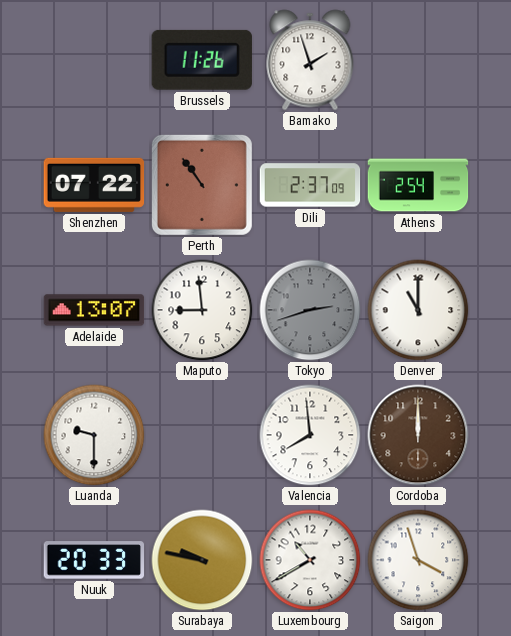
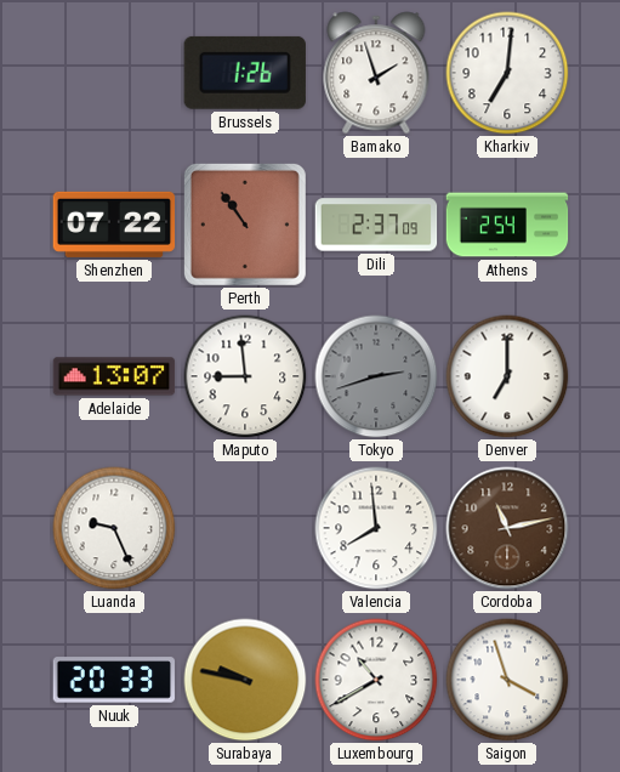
Brussels: 11:26 -> 1:26
Kharkiv: none -> 7:01
Denver: 11:00 -> 7:00
Luanda: 9:30 -> 9:26
Cordoba: 12:00 -> 11:13
